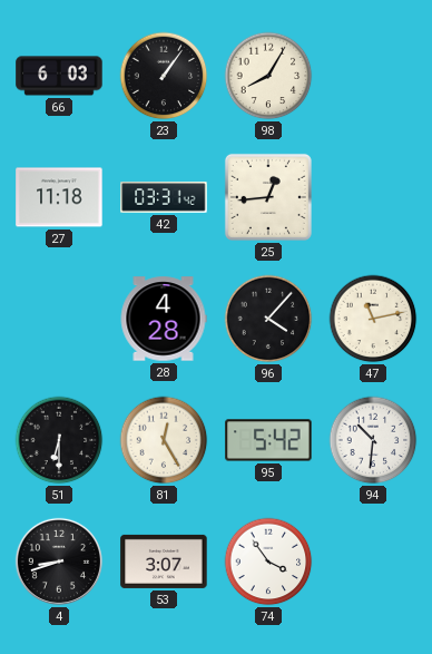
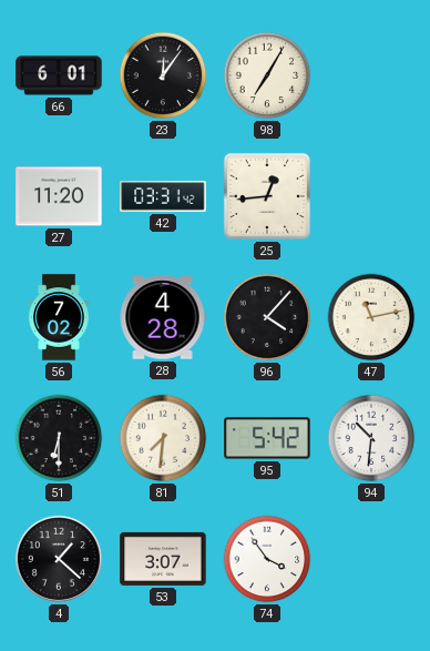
66: 6:03 -> 6:01
23: 1:06 -> 12:06
98: 8:05 -> 7:05
27: 11:18 -> 11:20
56: none -> 7:02
81: 12:25 -> 7:31
4: 8:42 -> 1:22
